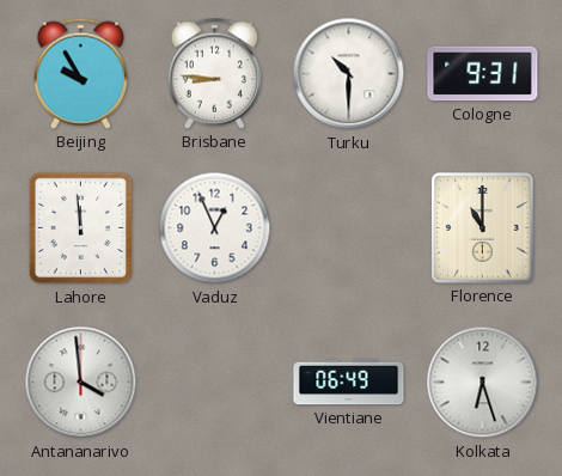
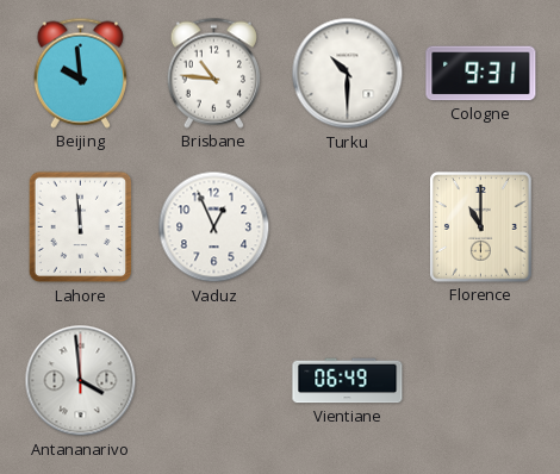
Beijing: 9:55 -> 9:59
Brisbane: 8:46 -> 10:46
Kolkata: 6:27 -> none
